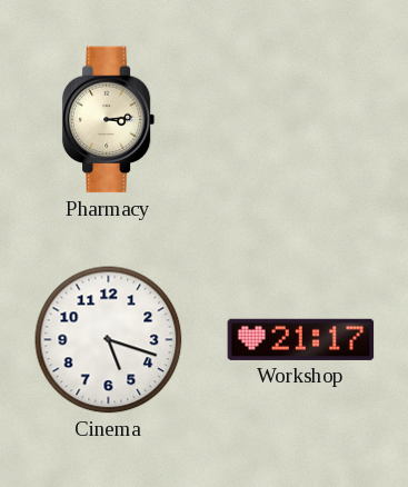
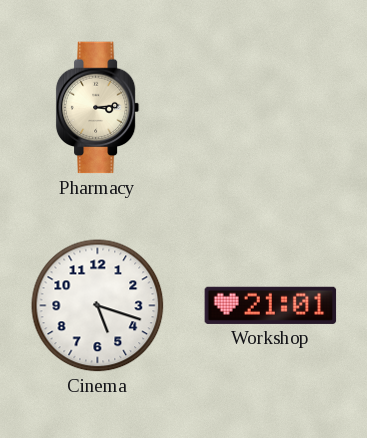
Workshop: 21:17 -> 21:01
